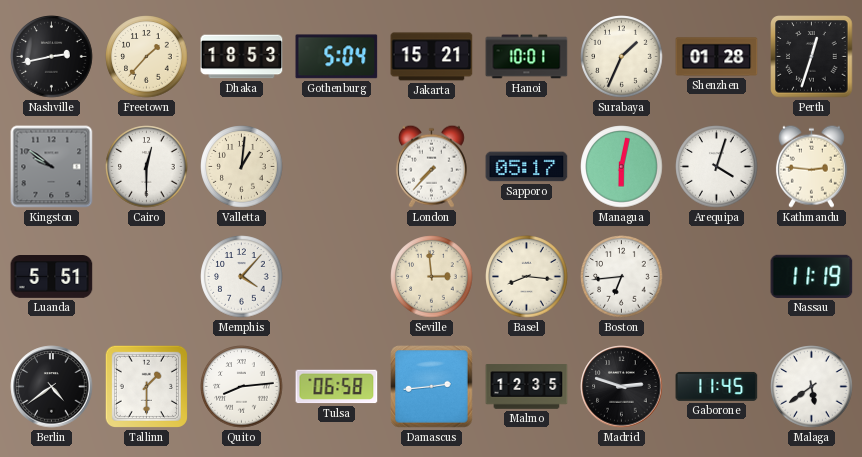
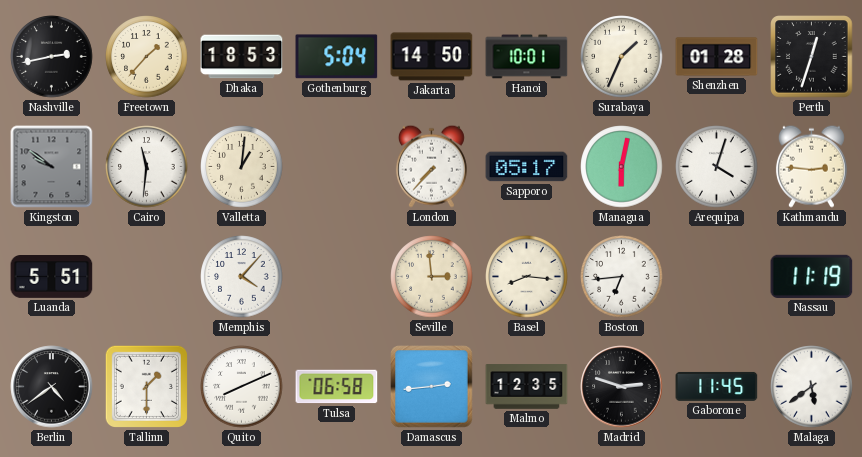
Jakarta: 15:21 -> 14:50
Cairo: 12:30 -> 11:31
Quito: 8:14 -> 8:11
